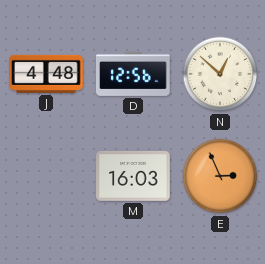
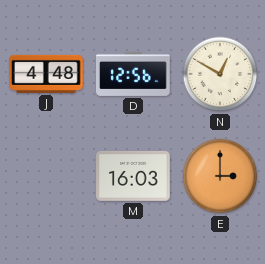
N: 12:52 -> 12:50
E: 2:56 -> 3:00
